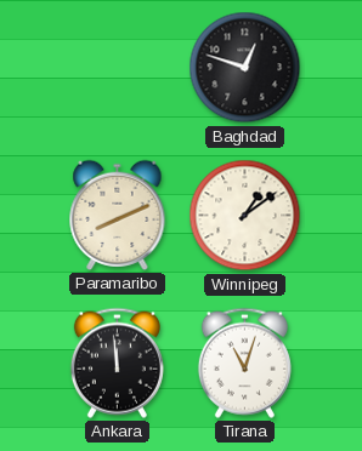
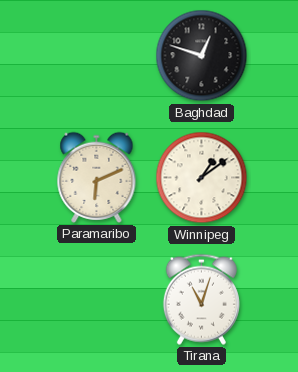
Paramaribo: 8:11 -> 6:11
Ankara: 11:59 -> none
